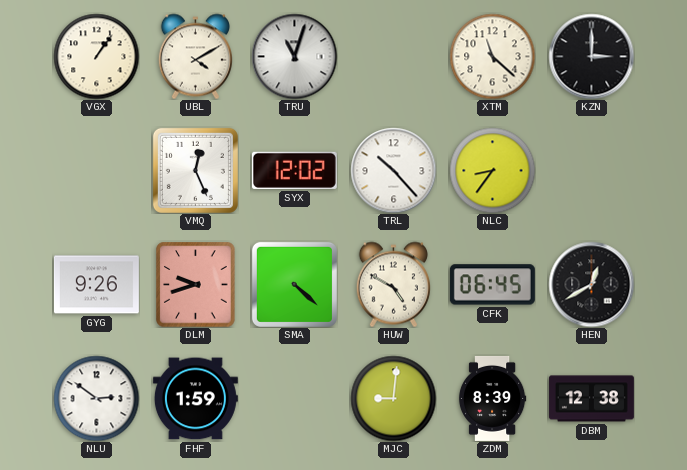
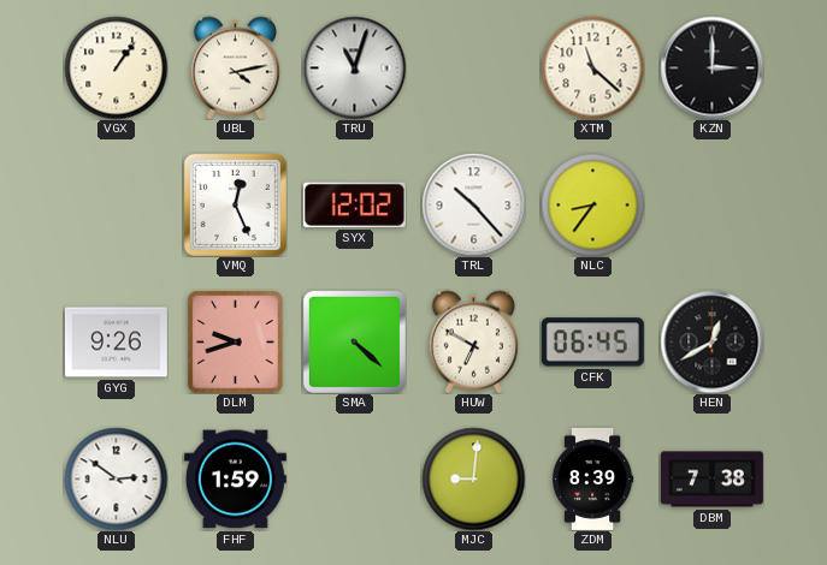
UBL: 4:10 -> 4:13
HUW: 4:50 -> 6:50
DBM: 12:38 -> 7:38
